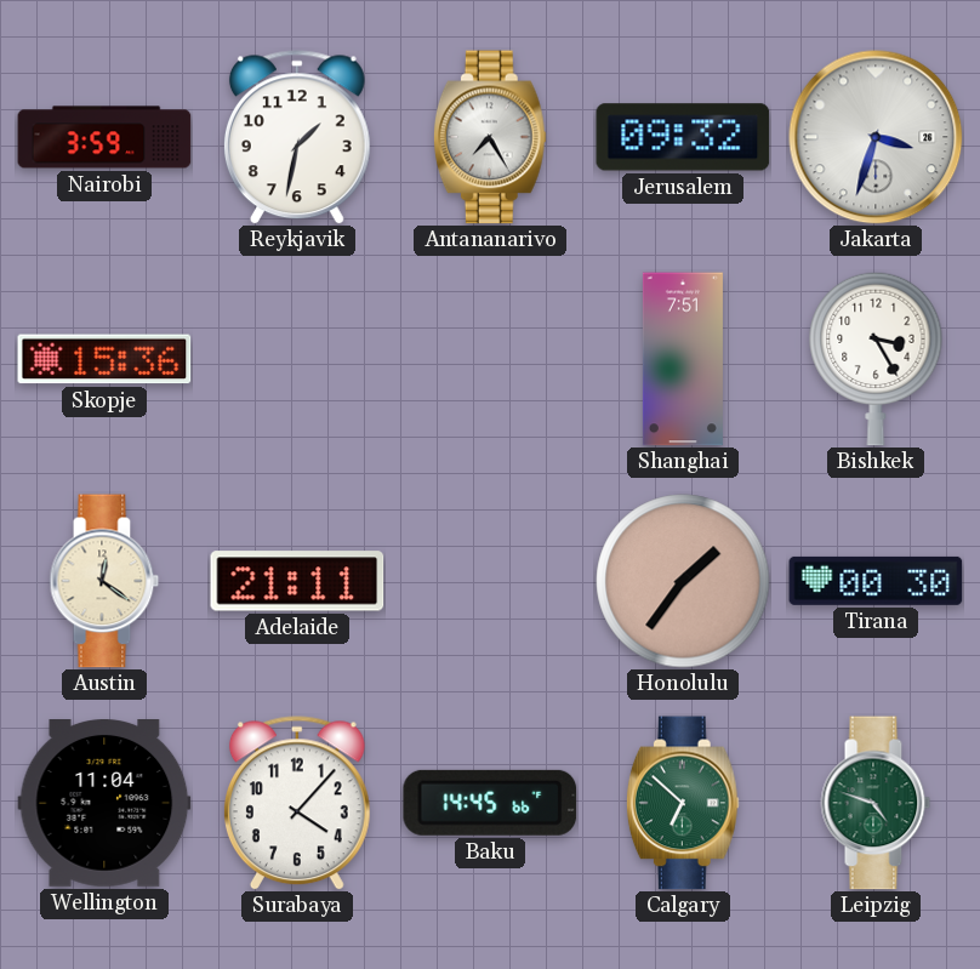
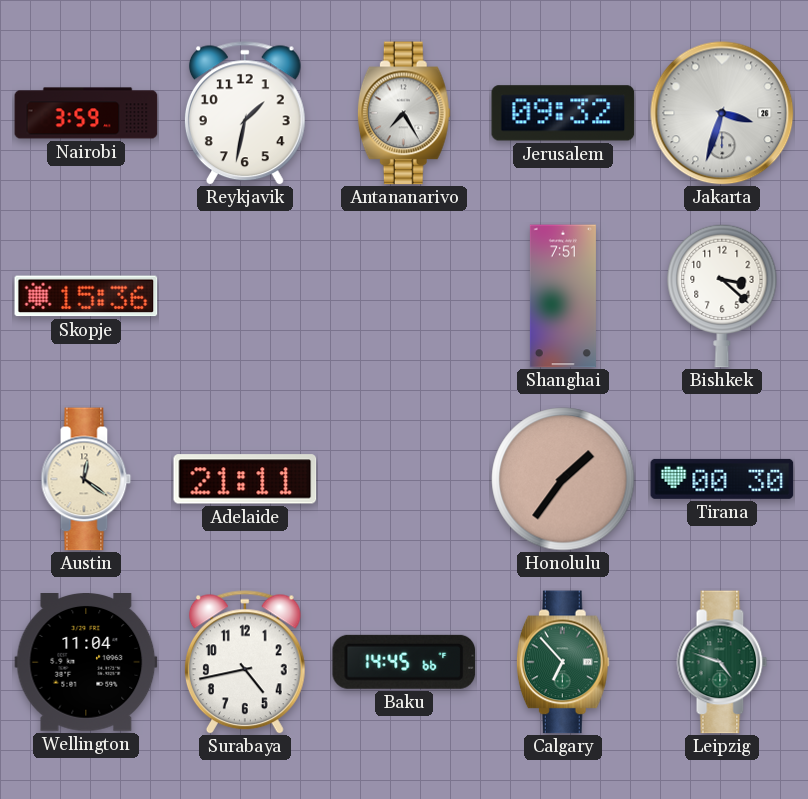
Bishkek: 3:25 -> 3:22
Surabaya: 4:07 -> 4:43
Calgary: 6:52 -> 6:53
